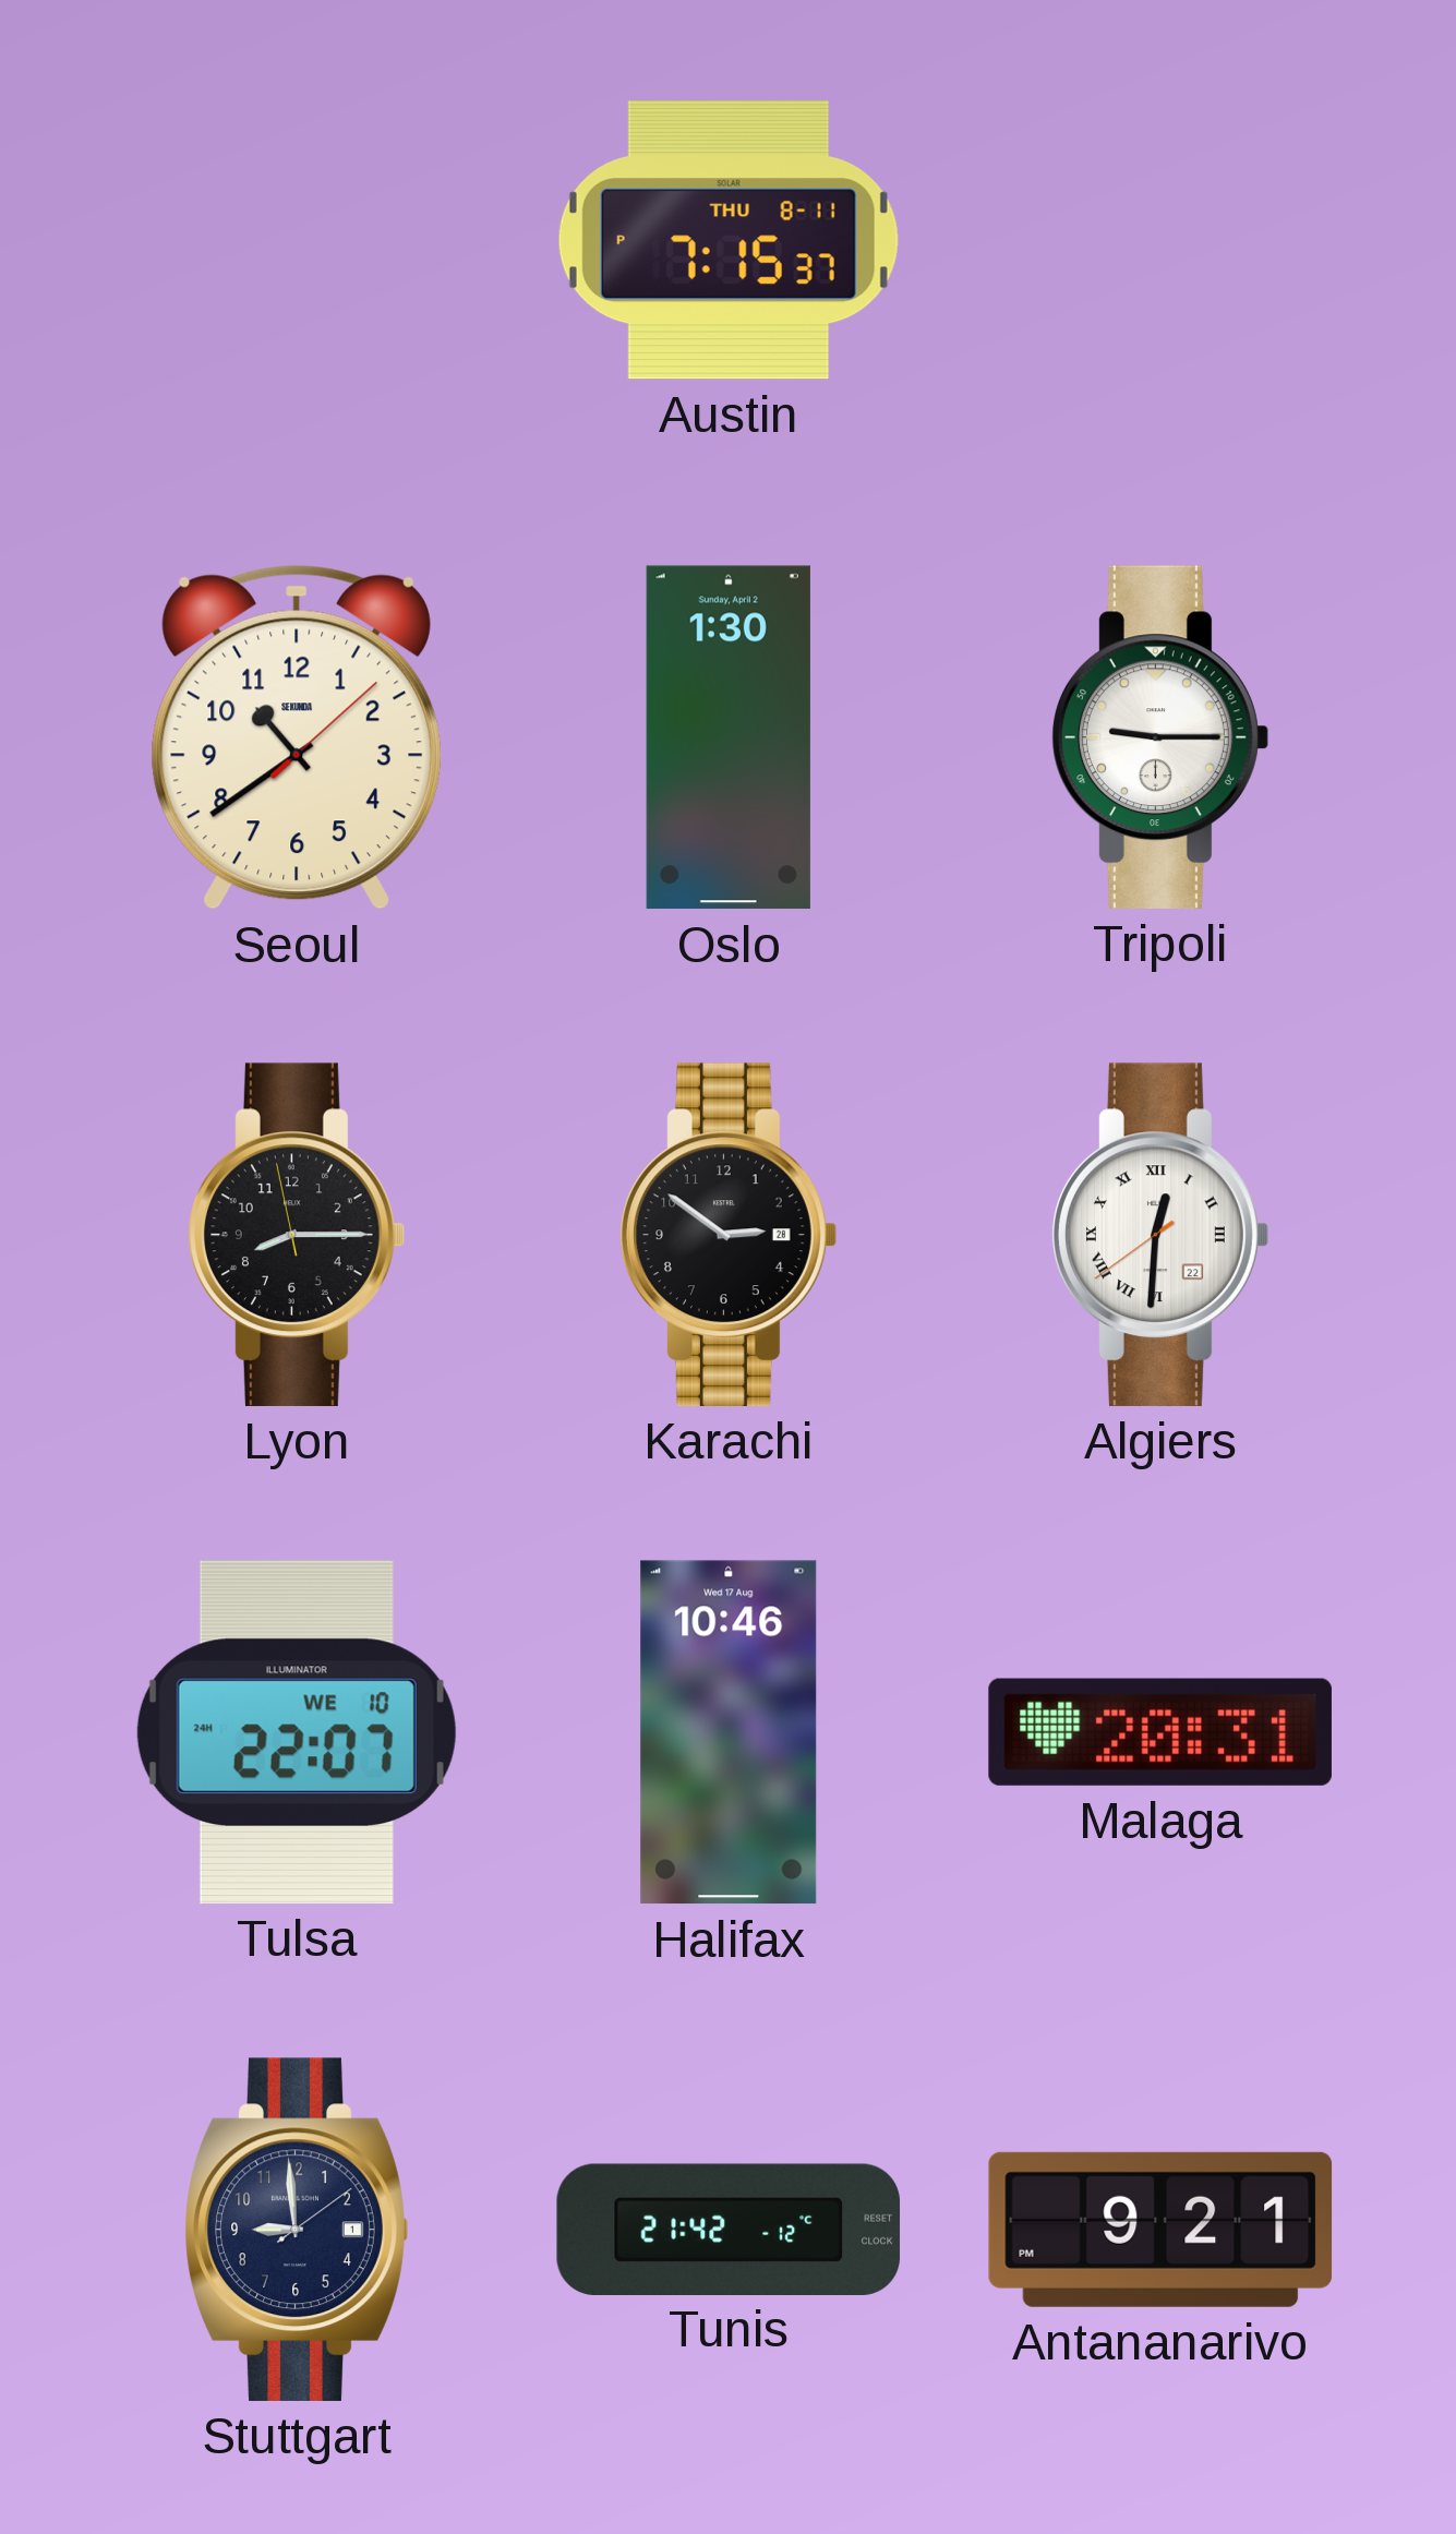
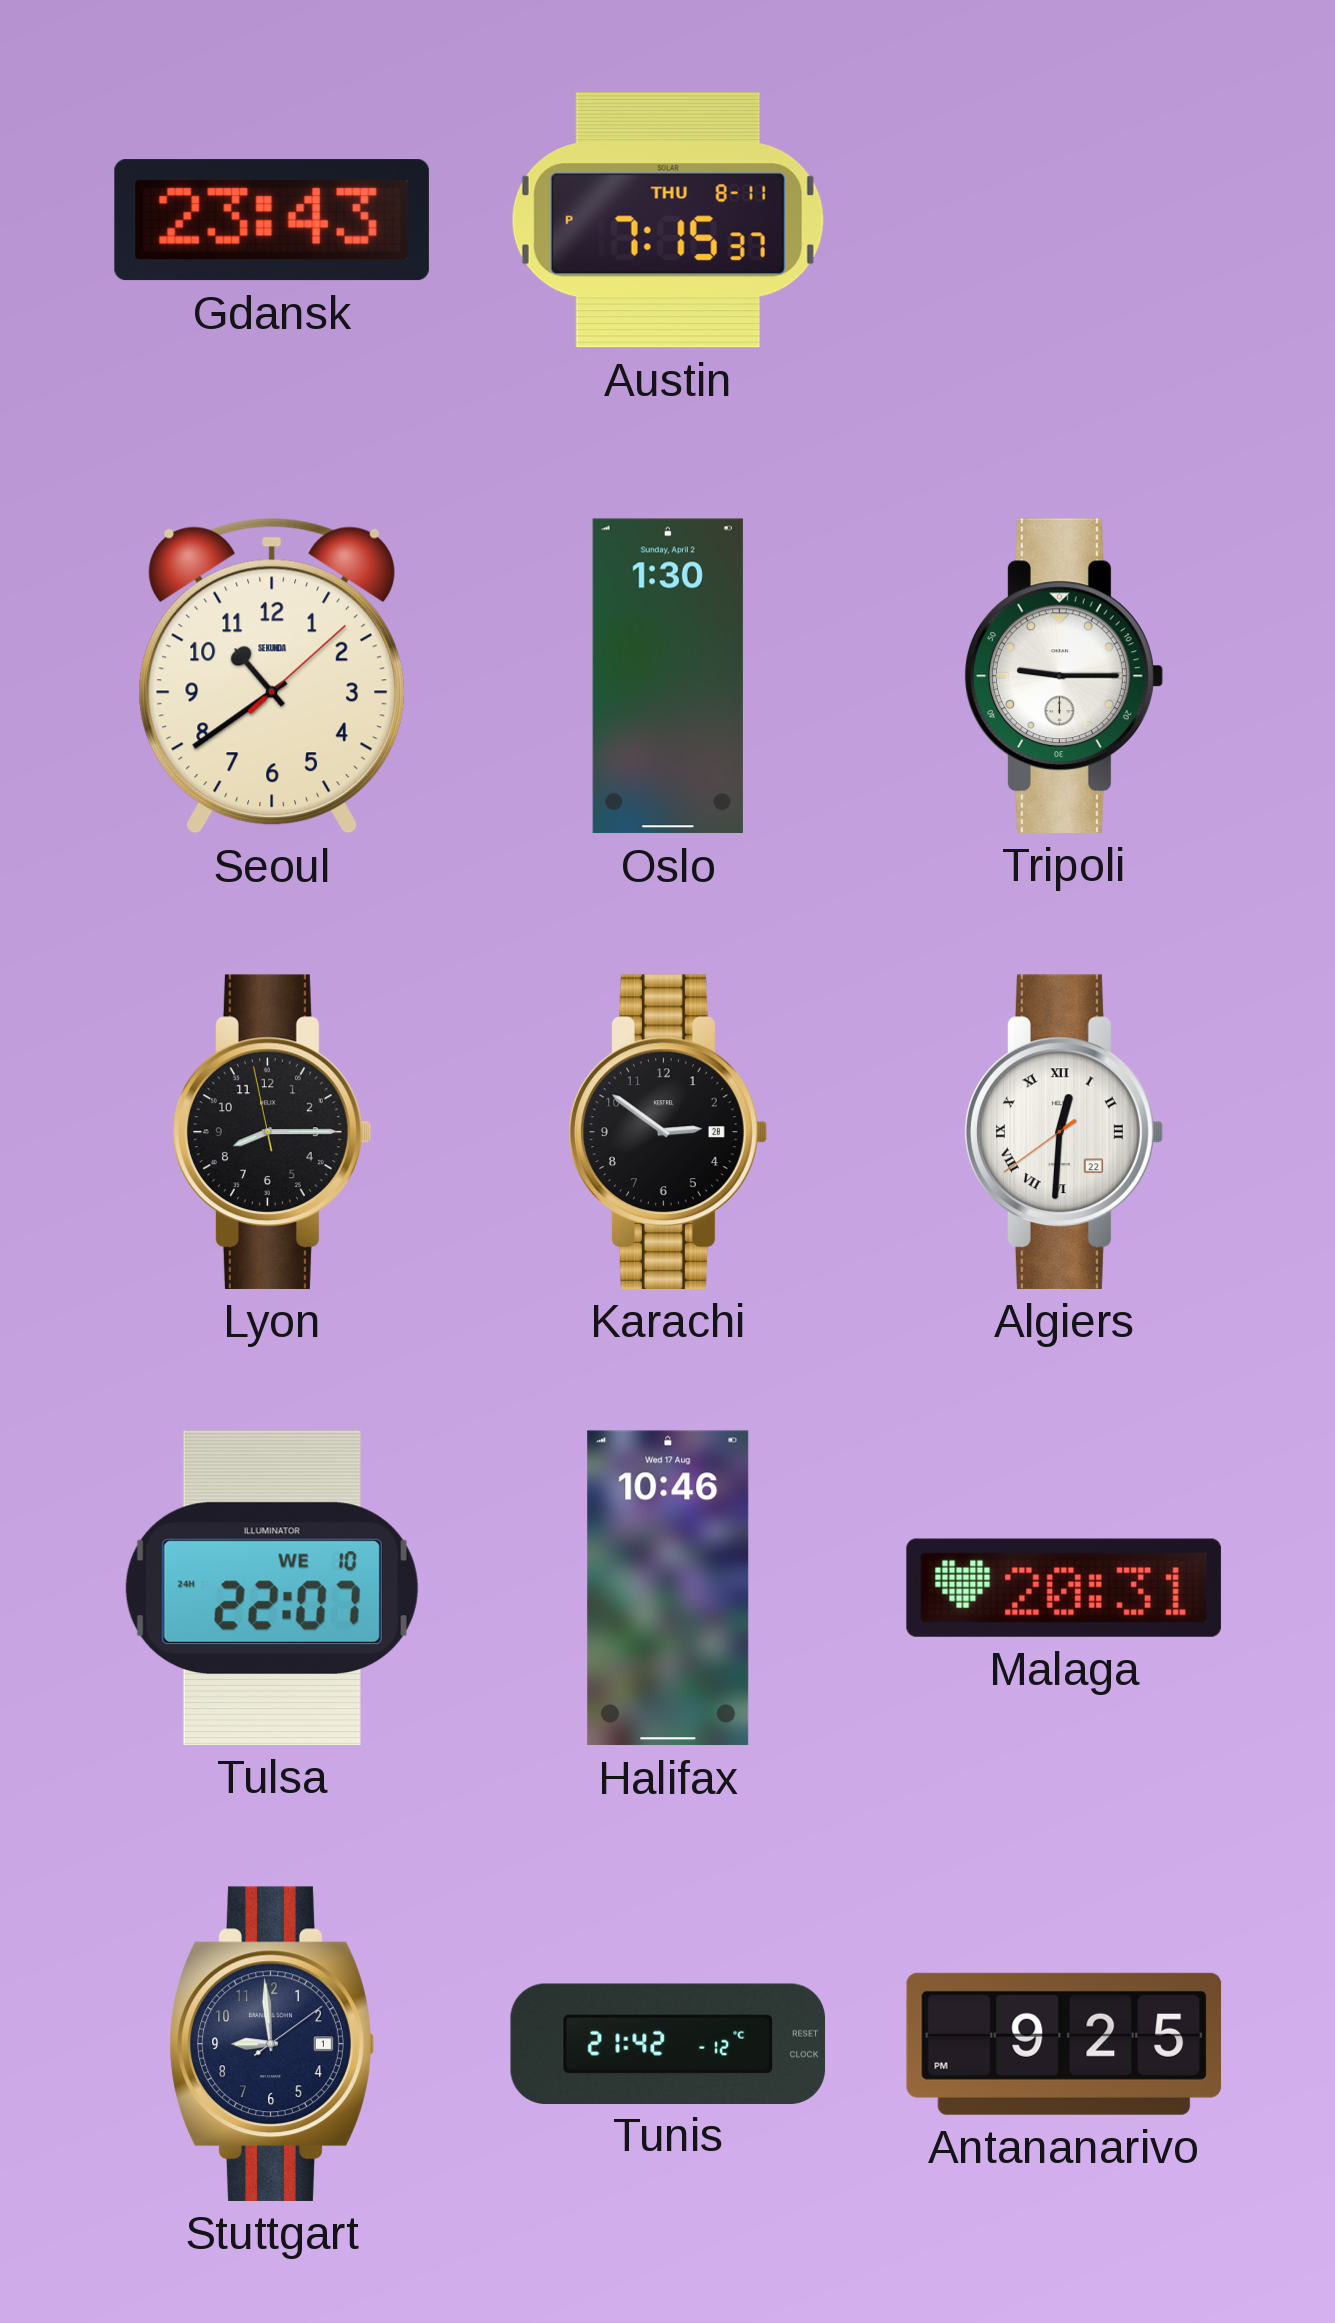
Gdansk: none -> 23:43
Antananarivo: 9:21 -> 9:25
